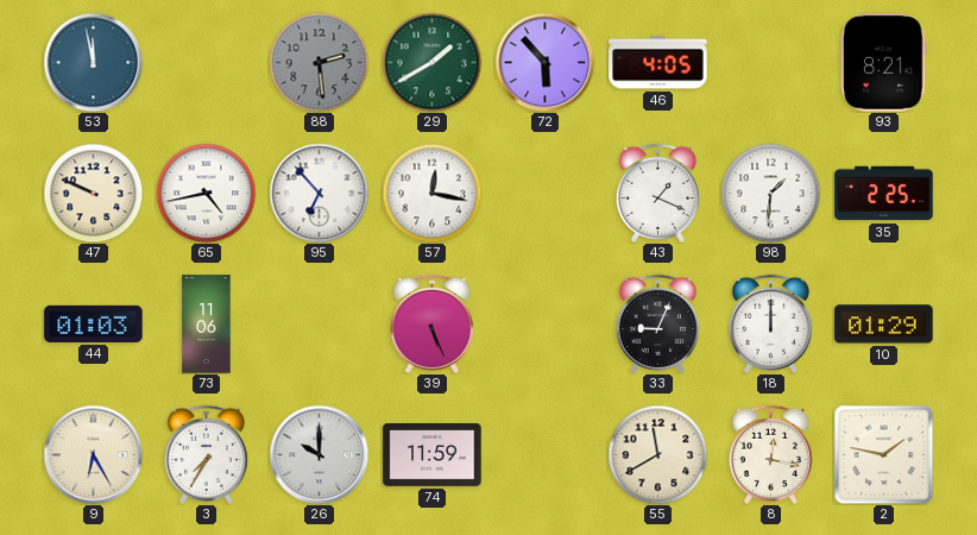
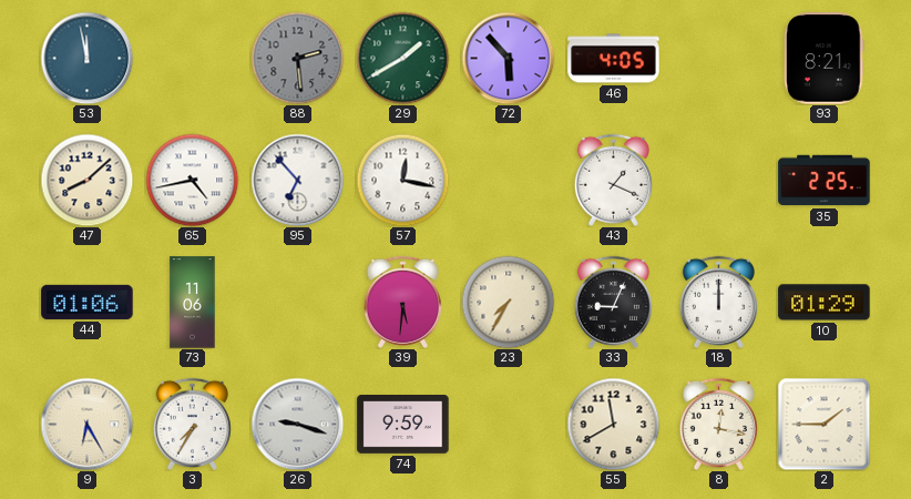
47: 9:49 -> 8:08
98: 1:31 -> none
44: 01:03 -> 01:06
39: 5:26 -> 5:31
23: none -> 7:35
26: 10:00 -> 9:18
74: 11:59 -> 9:59
2: 1:47 -> 1:45
